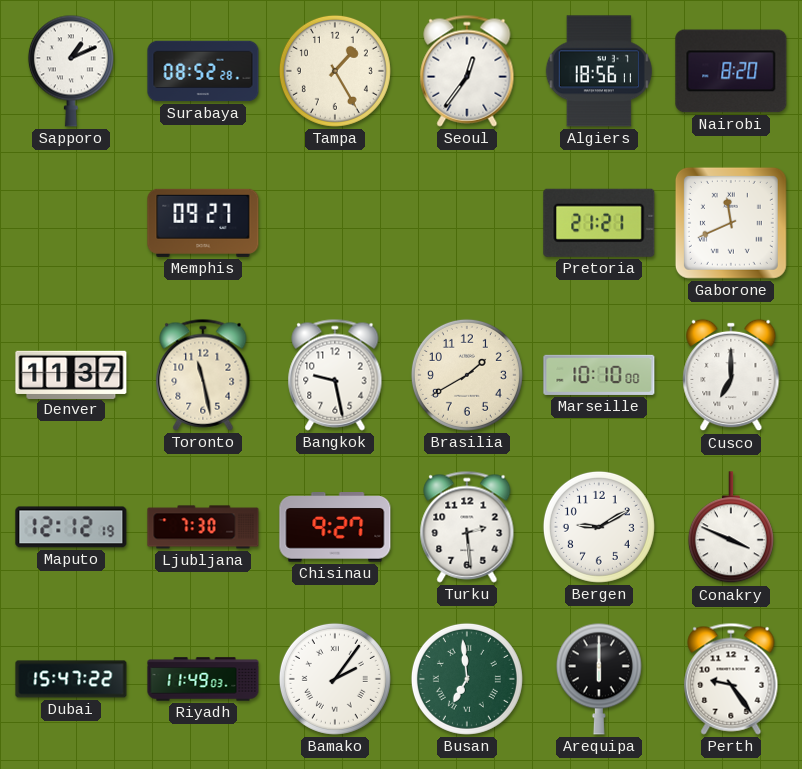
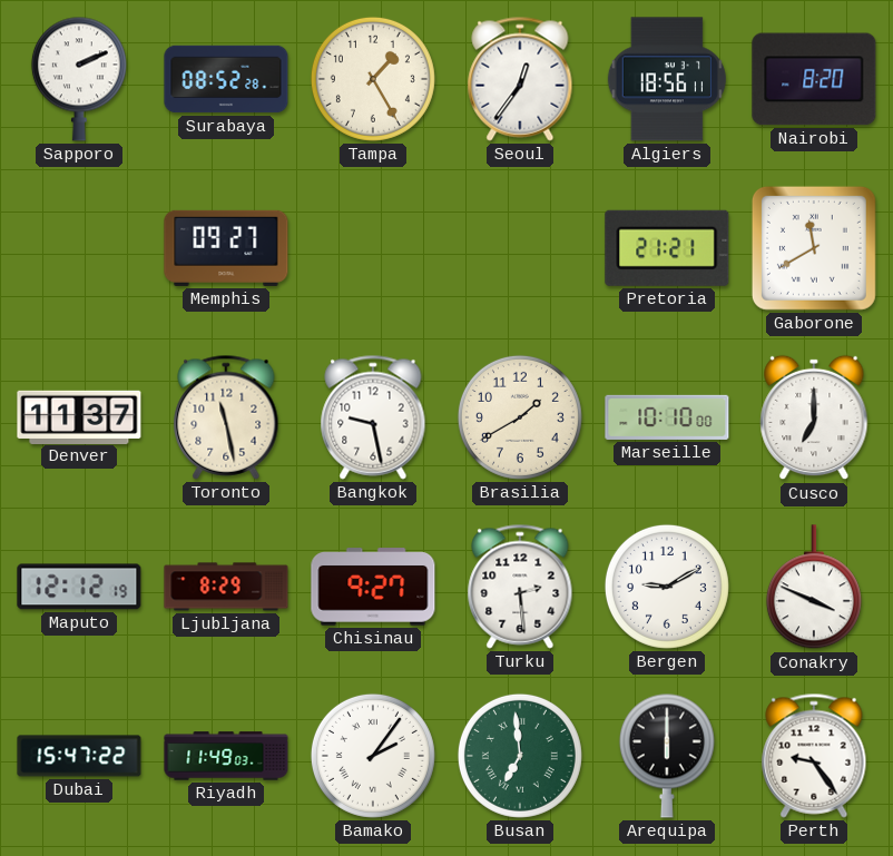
Sapporo: 1:11 -> 2:11
Gaborone: 11:41 -> 11:40
Ljubljana: 7:30 -> 8:29
